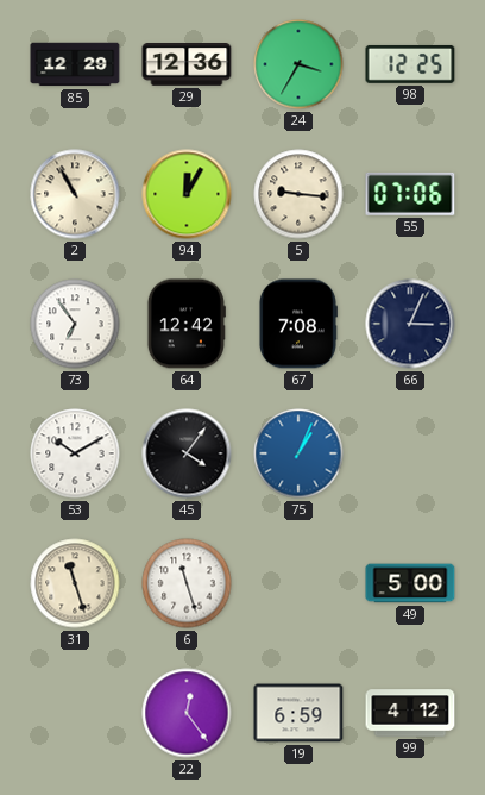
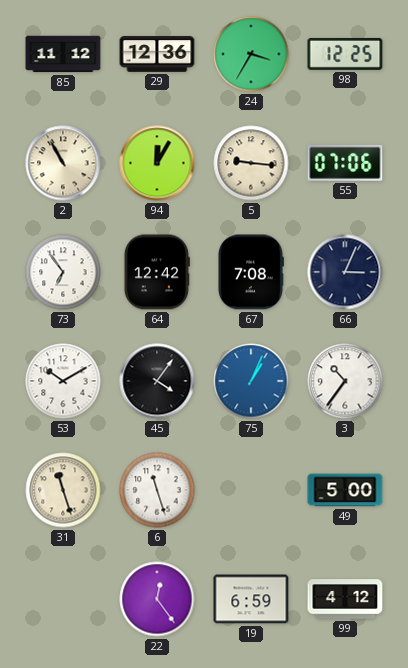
85: 12:29 -> 11:12
3: none -> 10:36
